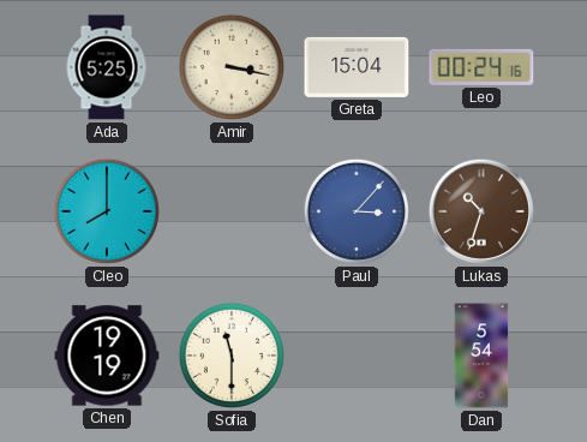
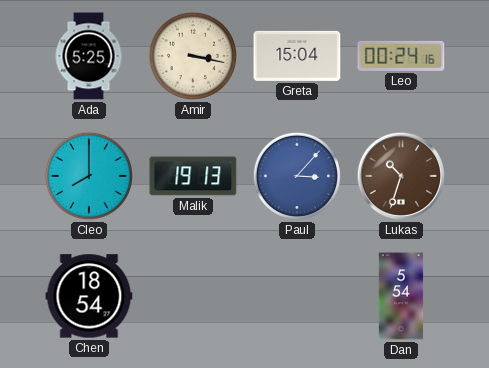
Malik: none -> 19:13
Chen: 19:19 -> 18:54
Sofia: 11:30 -> none
